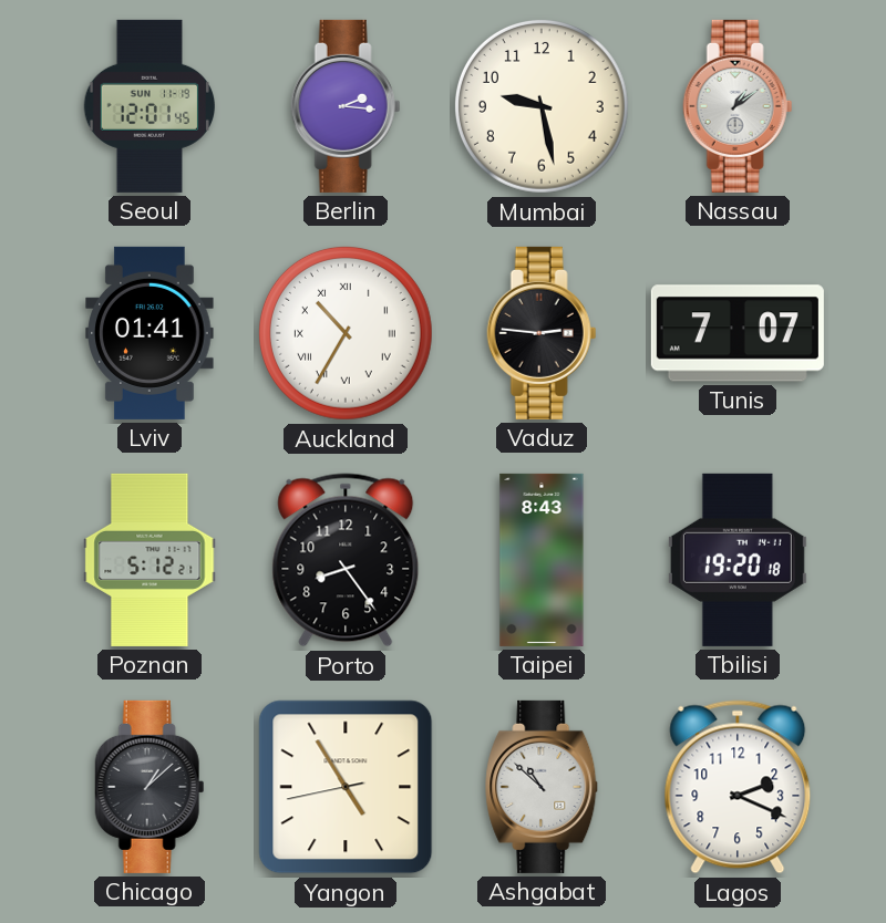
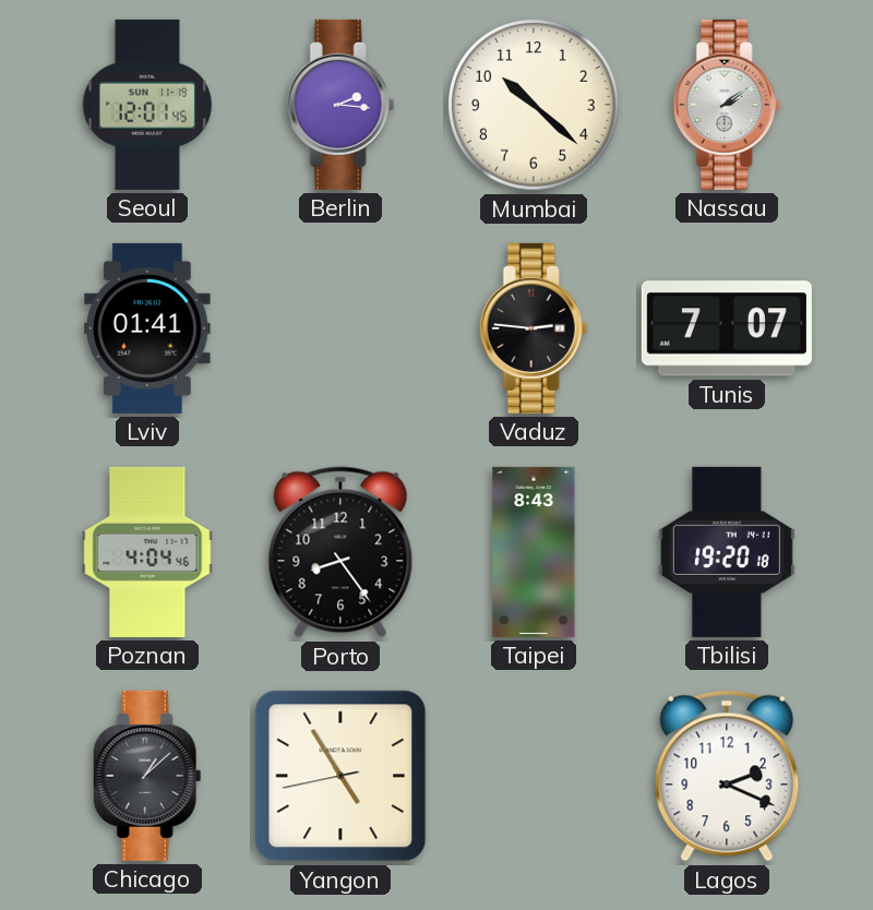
Mumbai: 9:28 -> 10:22
Nassau: 1:09 -> 2:09
Auckland: 10:35 -> none
Poznan: 5:12 -> 4:04
Ashgabat: 10:52 -> none
